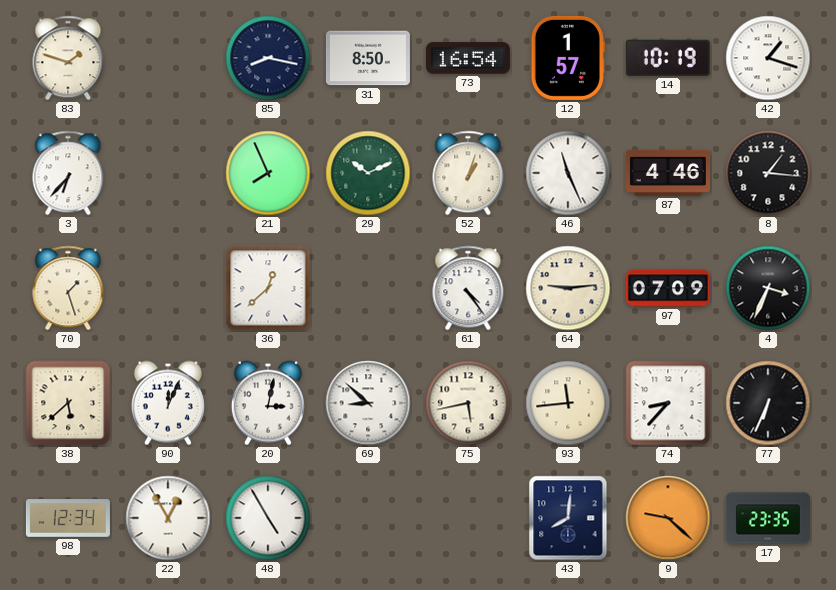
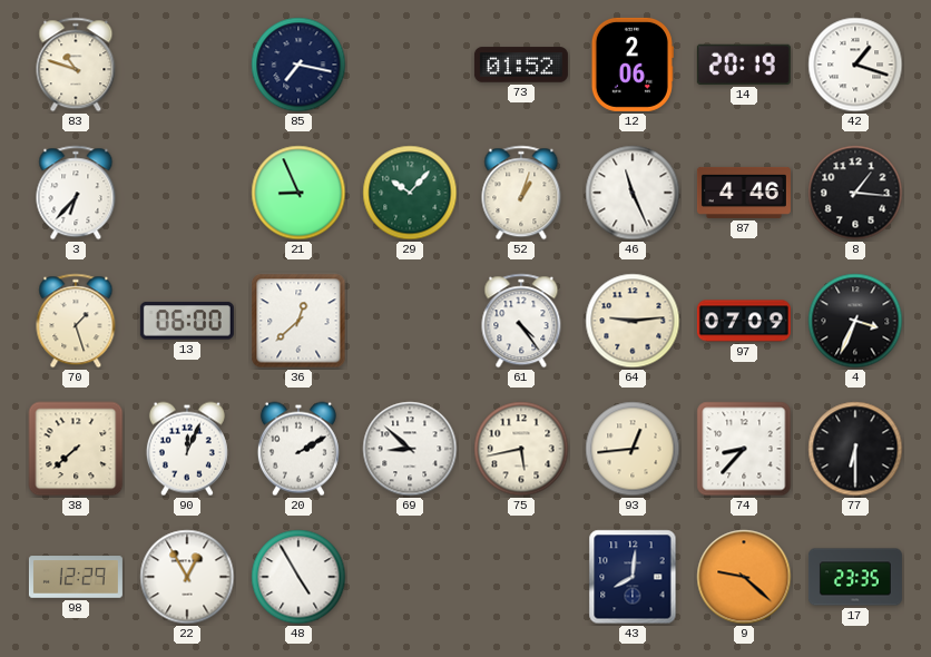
83: 1:48 -> 10:48
85: 8:17 -> 7:17
31: 8:50 -> none
73: 16:54 -> 01:52
12: 1:57 -> 2:06
14: 10:19 -> 20:19
21: 7:56 -> 8:56
29: 10:11 -> 10:07
13: none -> 06:00
38: 5:38 -> 7:38
20: 3:02 -> 2:10
93: 11:44 -> 12:44
77: 6:34 -> 6:30
98: 12:34 -> 12:29
